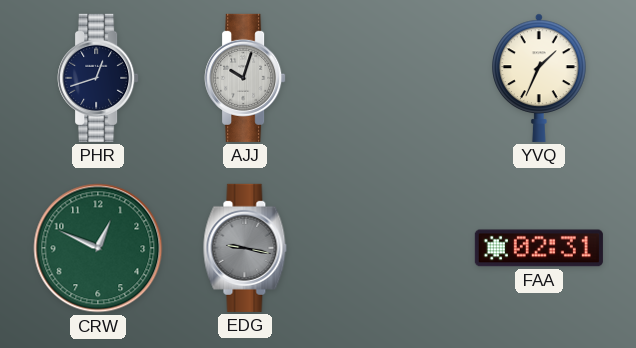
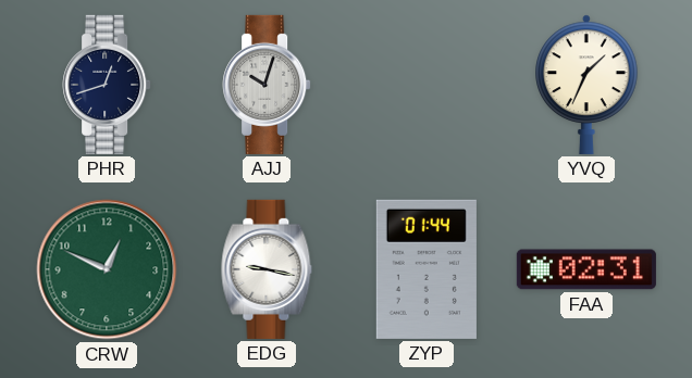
EDG dial: grey -> white
ZYP: none -> 01:44
